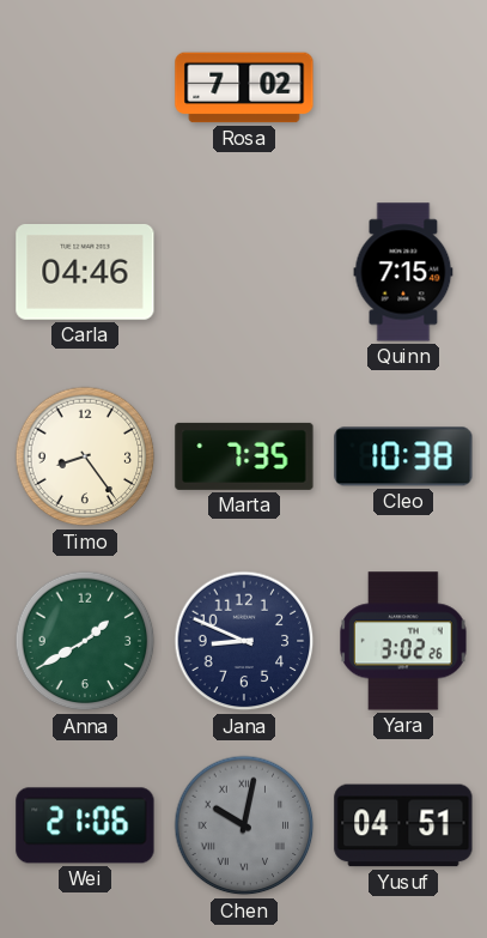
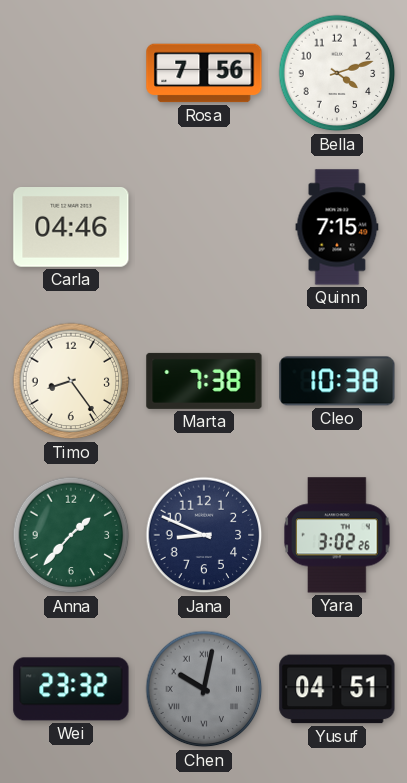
Rosa: 7:02 -> 7:56
Bella: none -> 4:12
Marta: 7:35 -> 7:38
Anna: 1:40 -> 1:37
Wei: 21:06 -> 23:32
